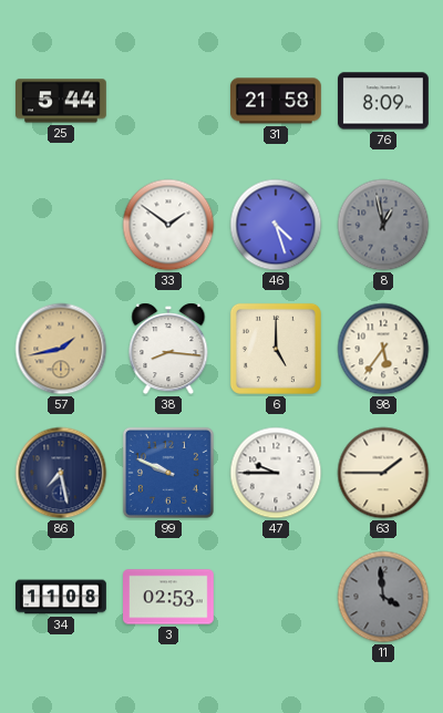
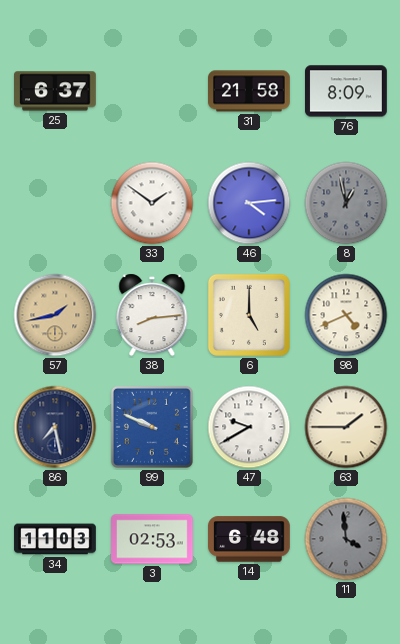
25: 5:44 -> 6:37
46: 4:27 -> 4:14
38: 8:16 -> 8:14
98: 5:36 -> 4:41
47: 9:45 -> 9:40
34: 11:08 -> 11:03
14: none -> 6:48
